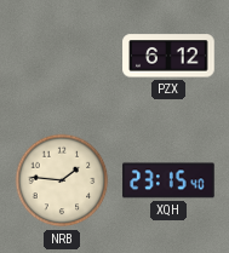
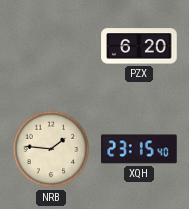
PZX: 6:12 -> 6:20
